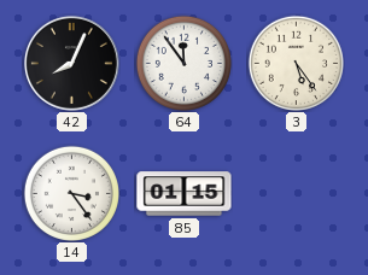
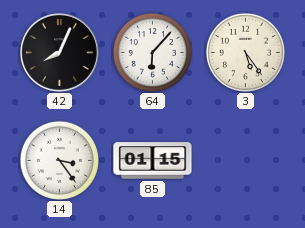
64: 11:54 -> 6:07
